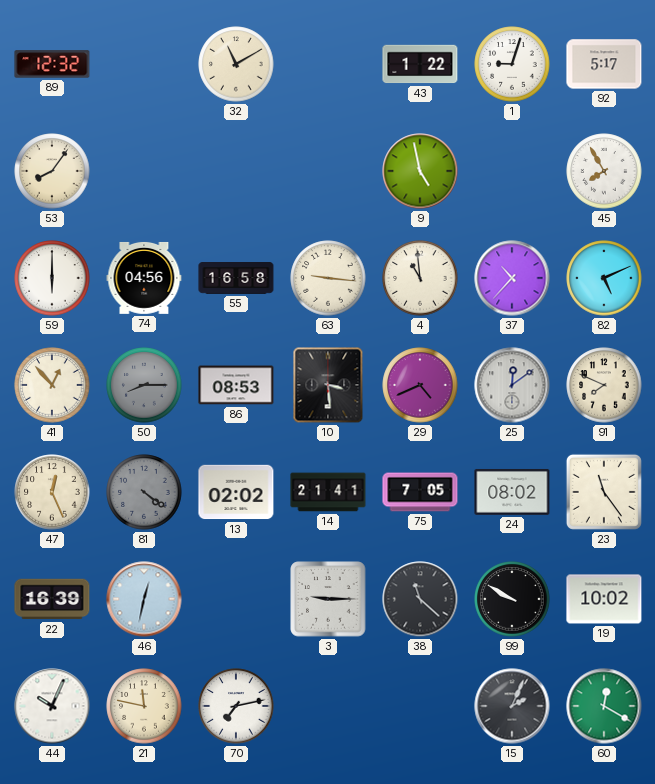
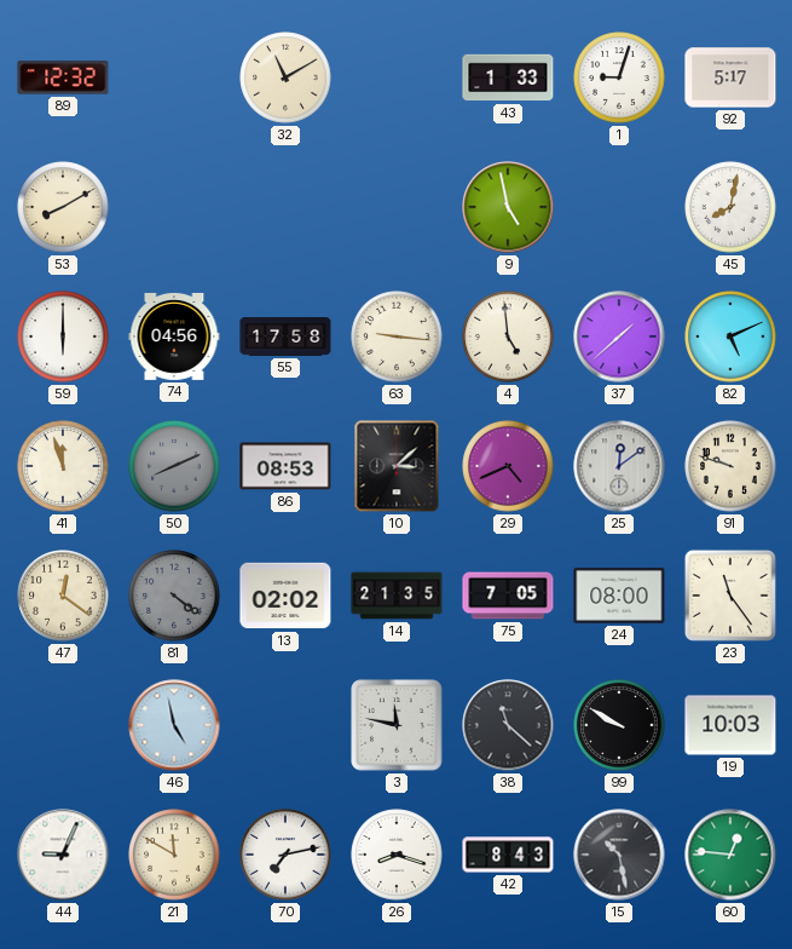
43: 1:22 -> 1:33
53: 8:06 -> 8:10
45: 7:55 -> 8:02
55: 16:58 -> 17:58
4: 10:59 -> 4:59
37: 10:37 -> 1:38
41: 12:53 -> 11:57
50: 8:15 -> 8:11
10: 3:29 -> 3:08
91: 7:49 -> 9:48
47: 12:26 -> 12:21
14: 21:41 -> 21:35
24: 08:02 -> 08:00
22: 16:39 -> none
46: 12:32 -> 4:58
3: 9:15 -> 11:47
19: 10:02 -> 10:03
44: 10:04 -> 9:04
21: 11:47 -> 11:50
26: none -> 8:18
42: none -> 8:43
15: 2:04 -> 10:28
60: 12:20 -> 12:46
